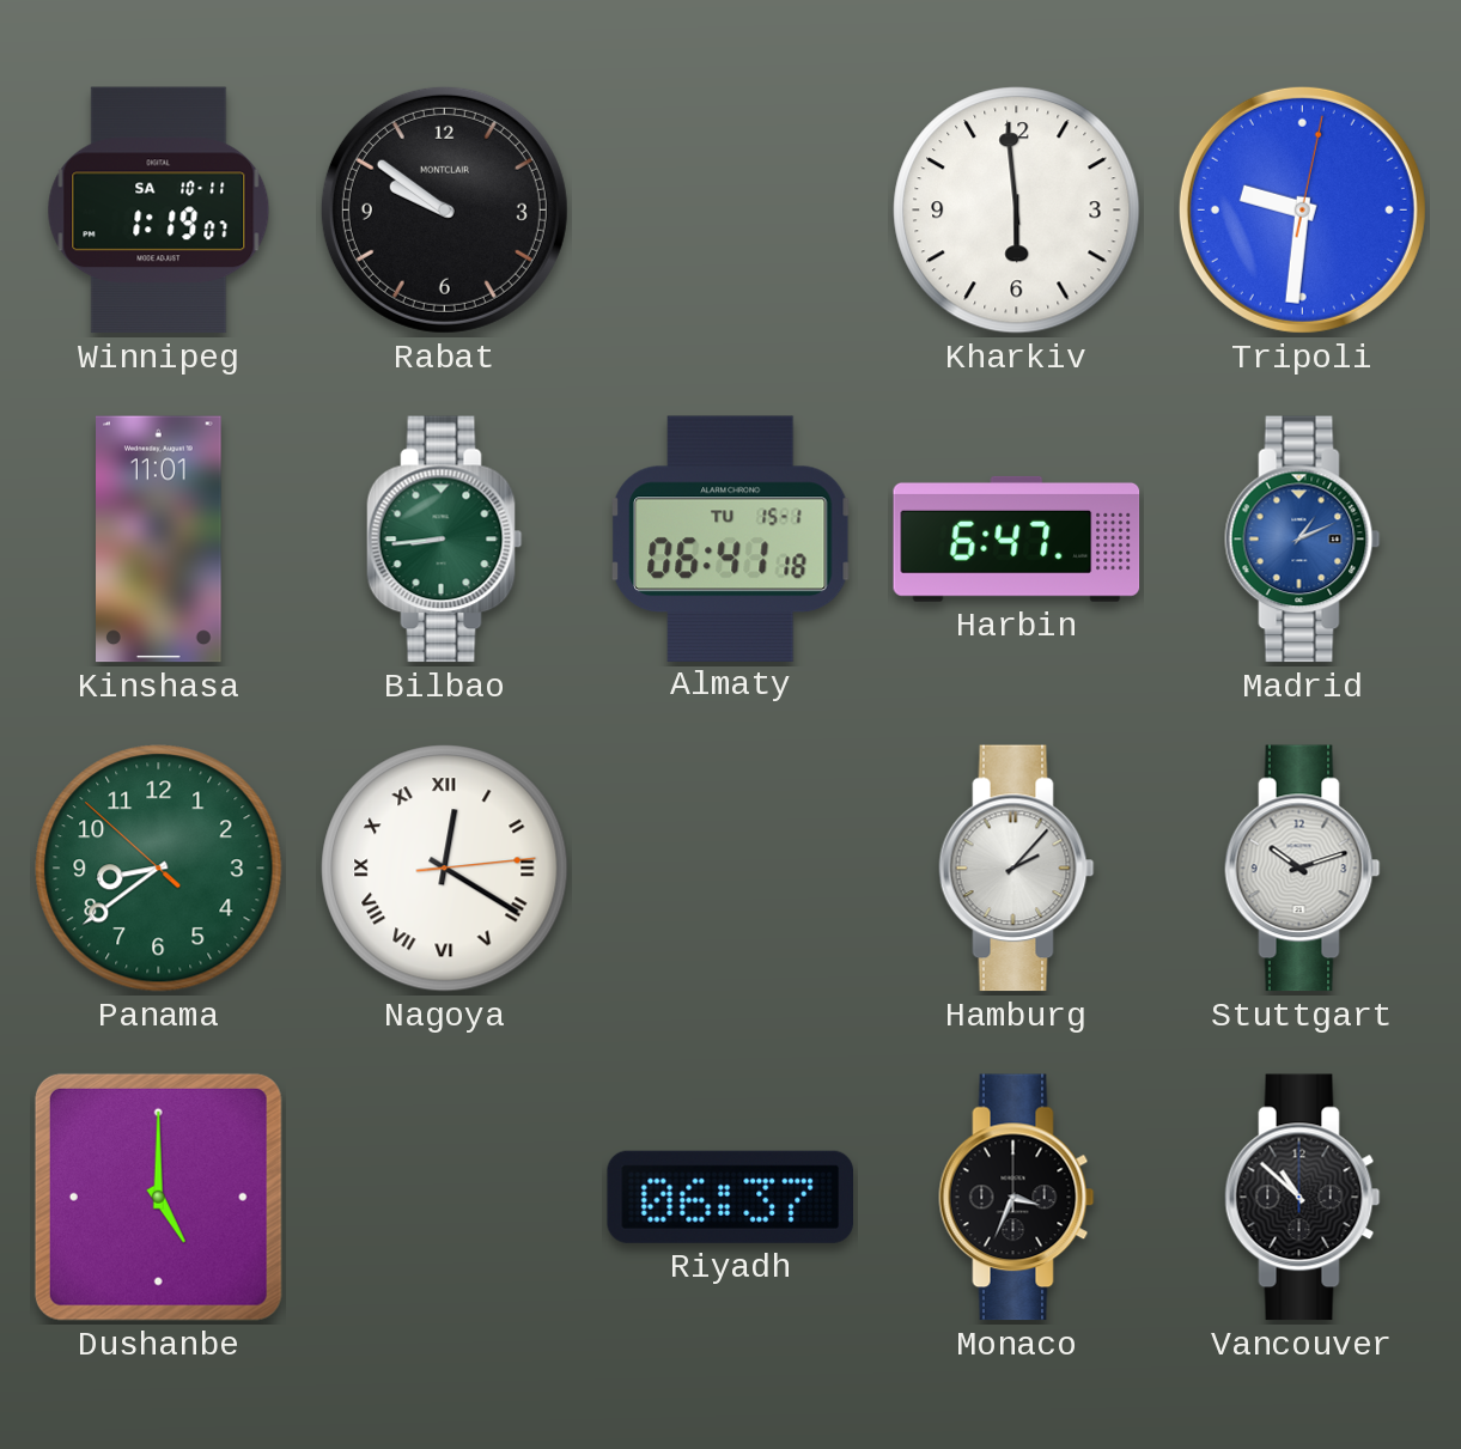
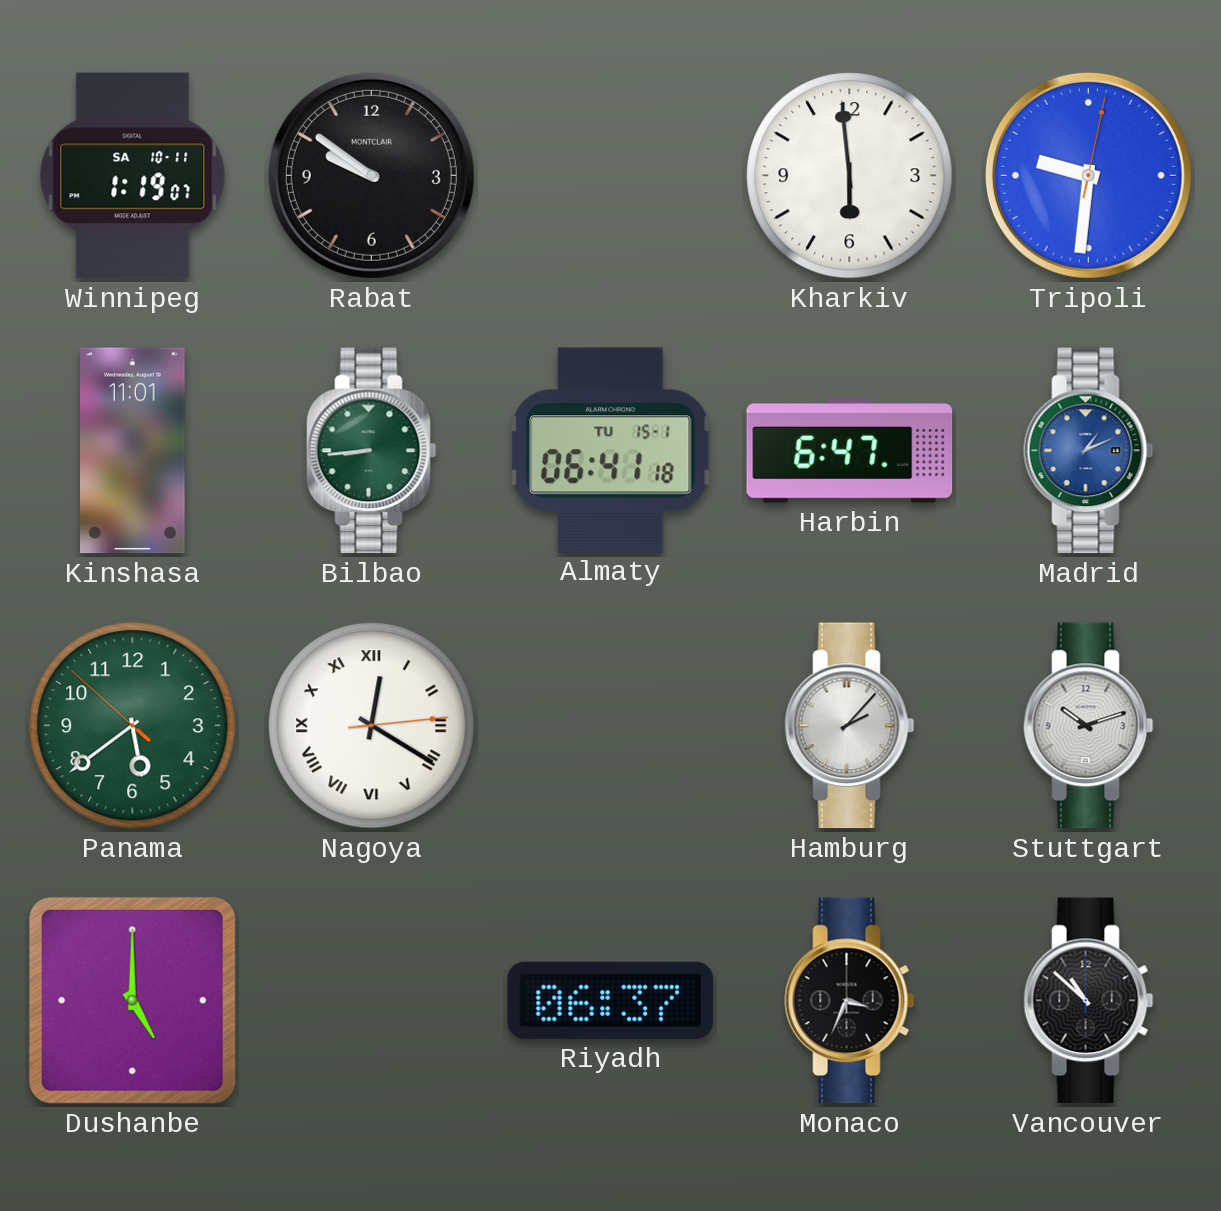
Panama: 8:38 -> 5:38
